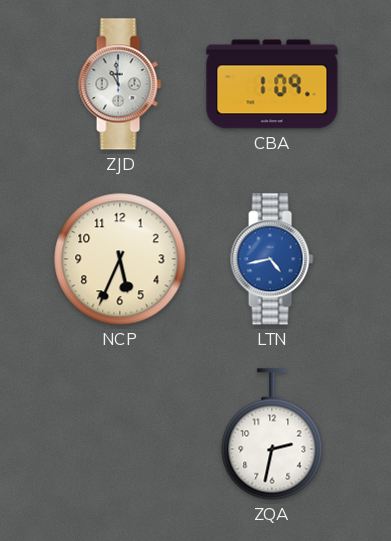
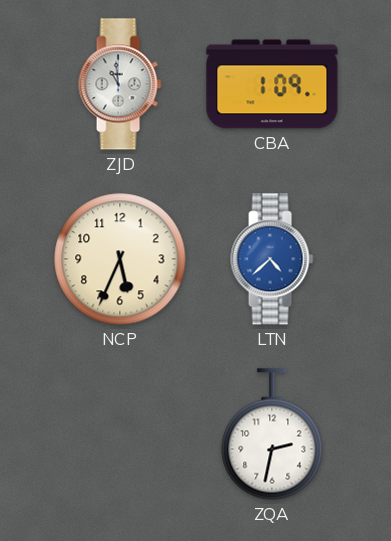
LTN: 4:43 -> 4:38
